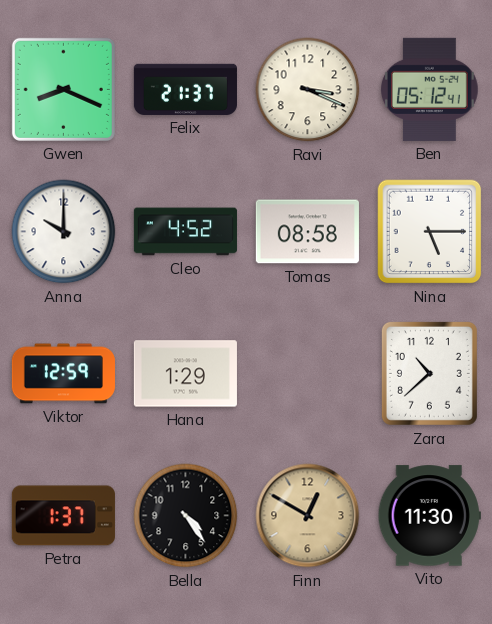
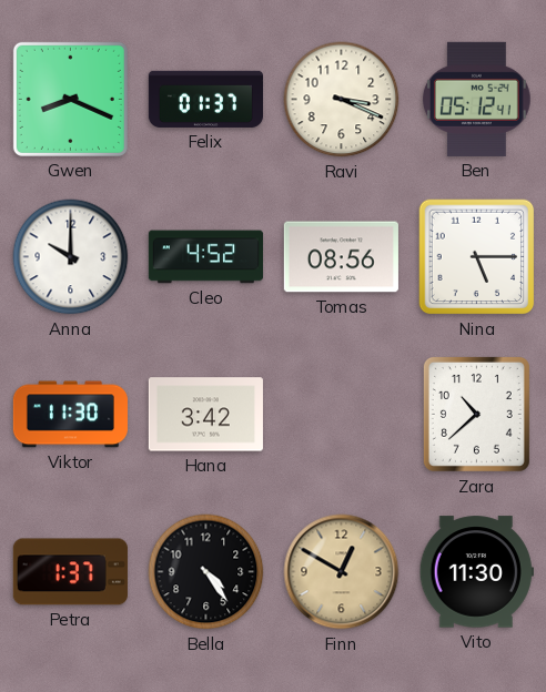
Felix: 21:37 -> 01:37
Tomas: 08:58 -> 08:56
Viktor: 12:59 -> 11:30
Hana: 1:29 -> 3:42
